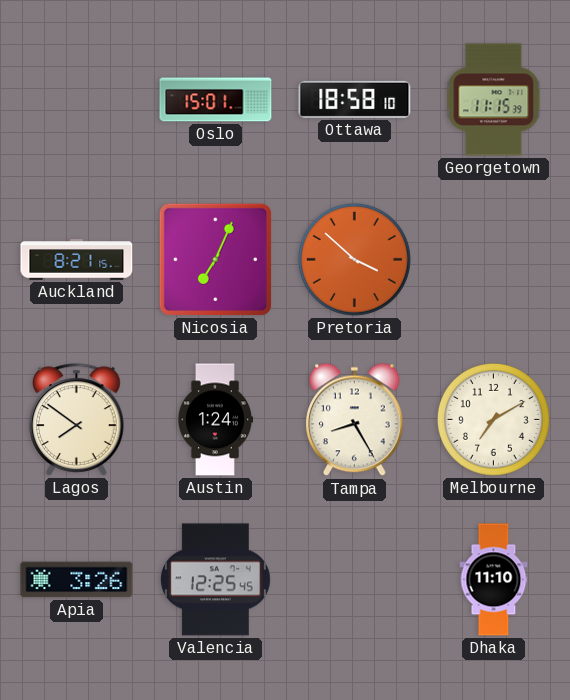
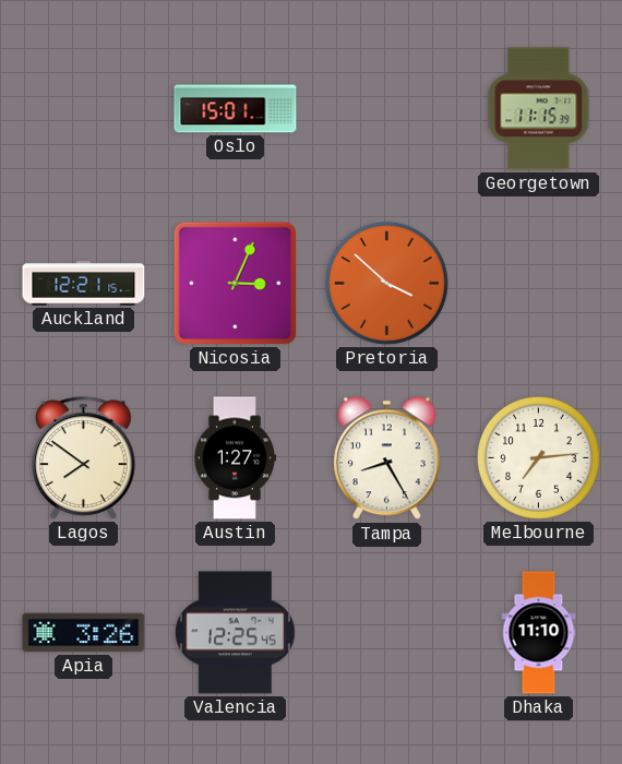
Ottawa: 18:58 -> none
Auckland: 8:21 -> 12:21
Nicosia: 7:04 -> 3:04
Austin: 1:24 -> 1:27
Melbourne: 7:10 -> 7:14
